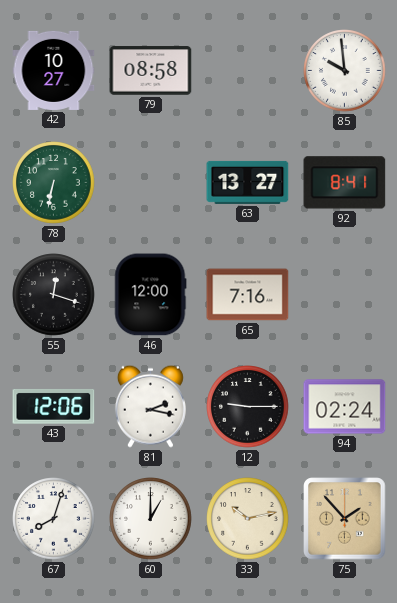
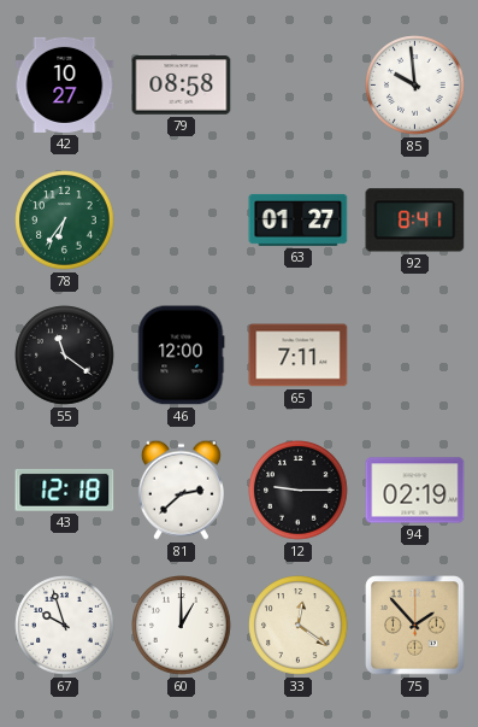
78: 6:32 -> 6:36
63: 13:27 -> 01:27
55: 12:18 -> 11:21
65: 7:16 -> 7:11
43: 12:06 -> 12:18
81: 2:17 -> 2:38
94: 02:24 -> 02:19
67: 8:03 -> 9:57
33: 10:13 -> 12:21
